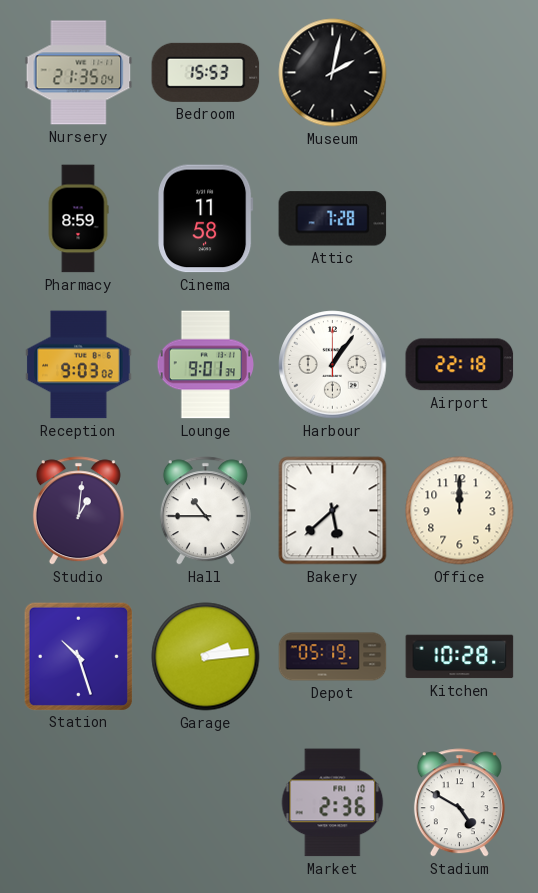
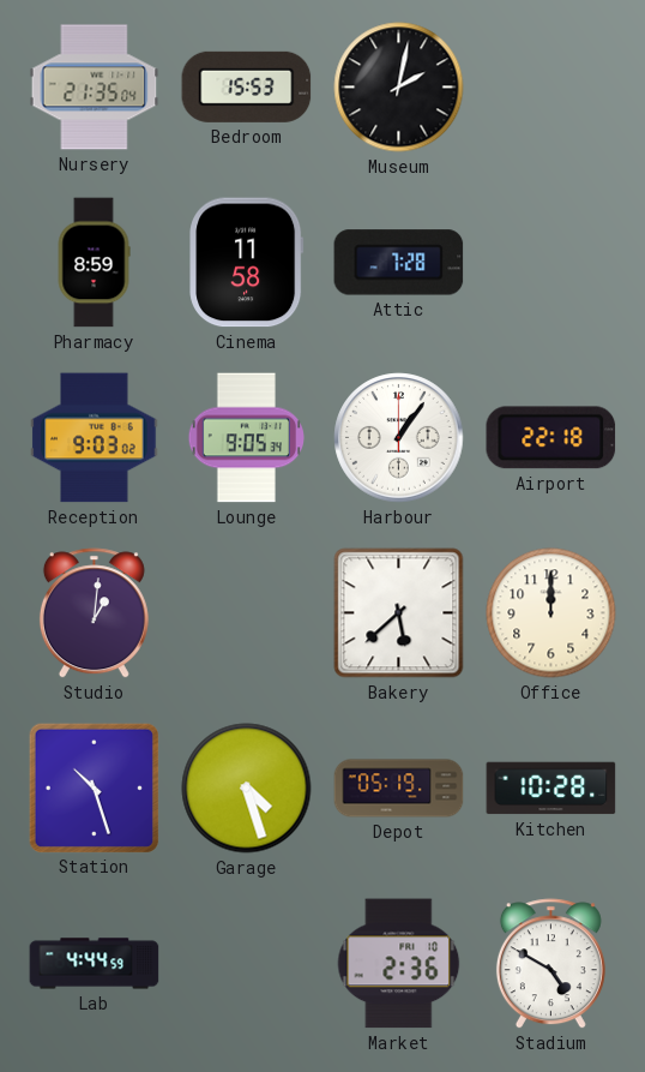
Lounge: 9:01 -> 9:05
Hall: 10:45 -> none
Garage: 2:14 -> 4:27
Lab: none -> 4:44
